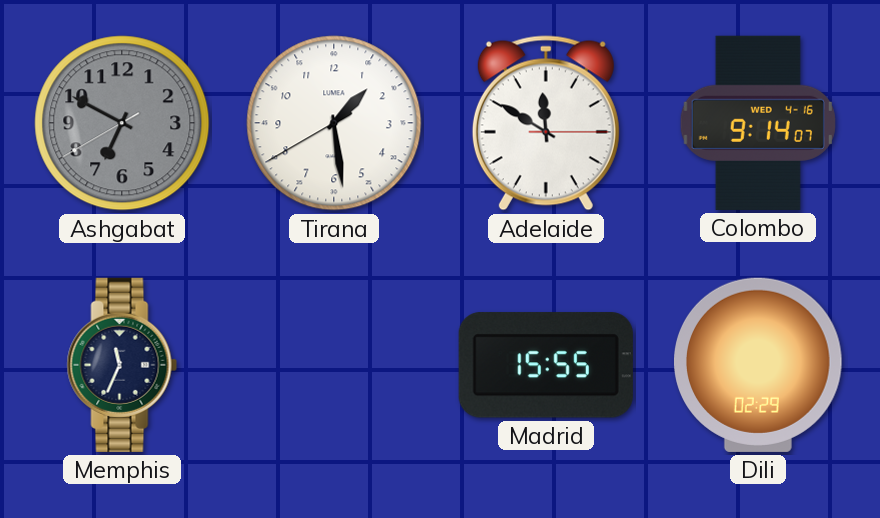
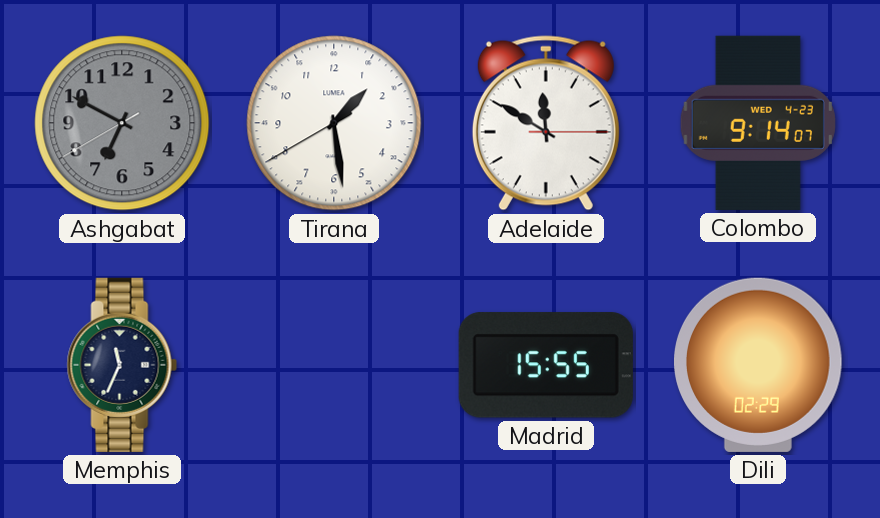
Colombo date: WED 4-16 -> WED 4-23
